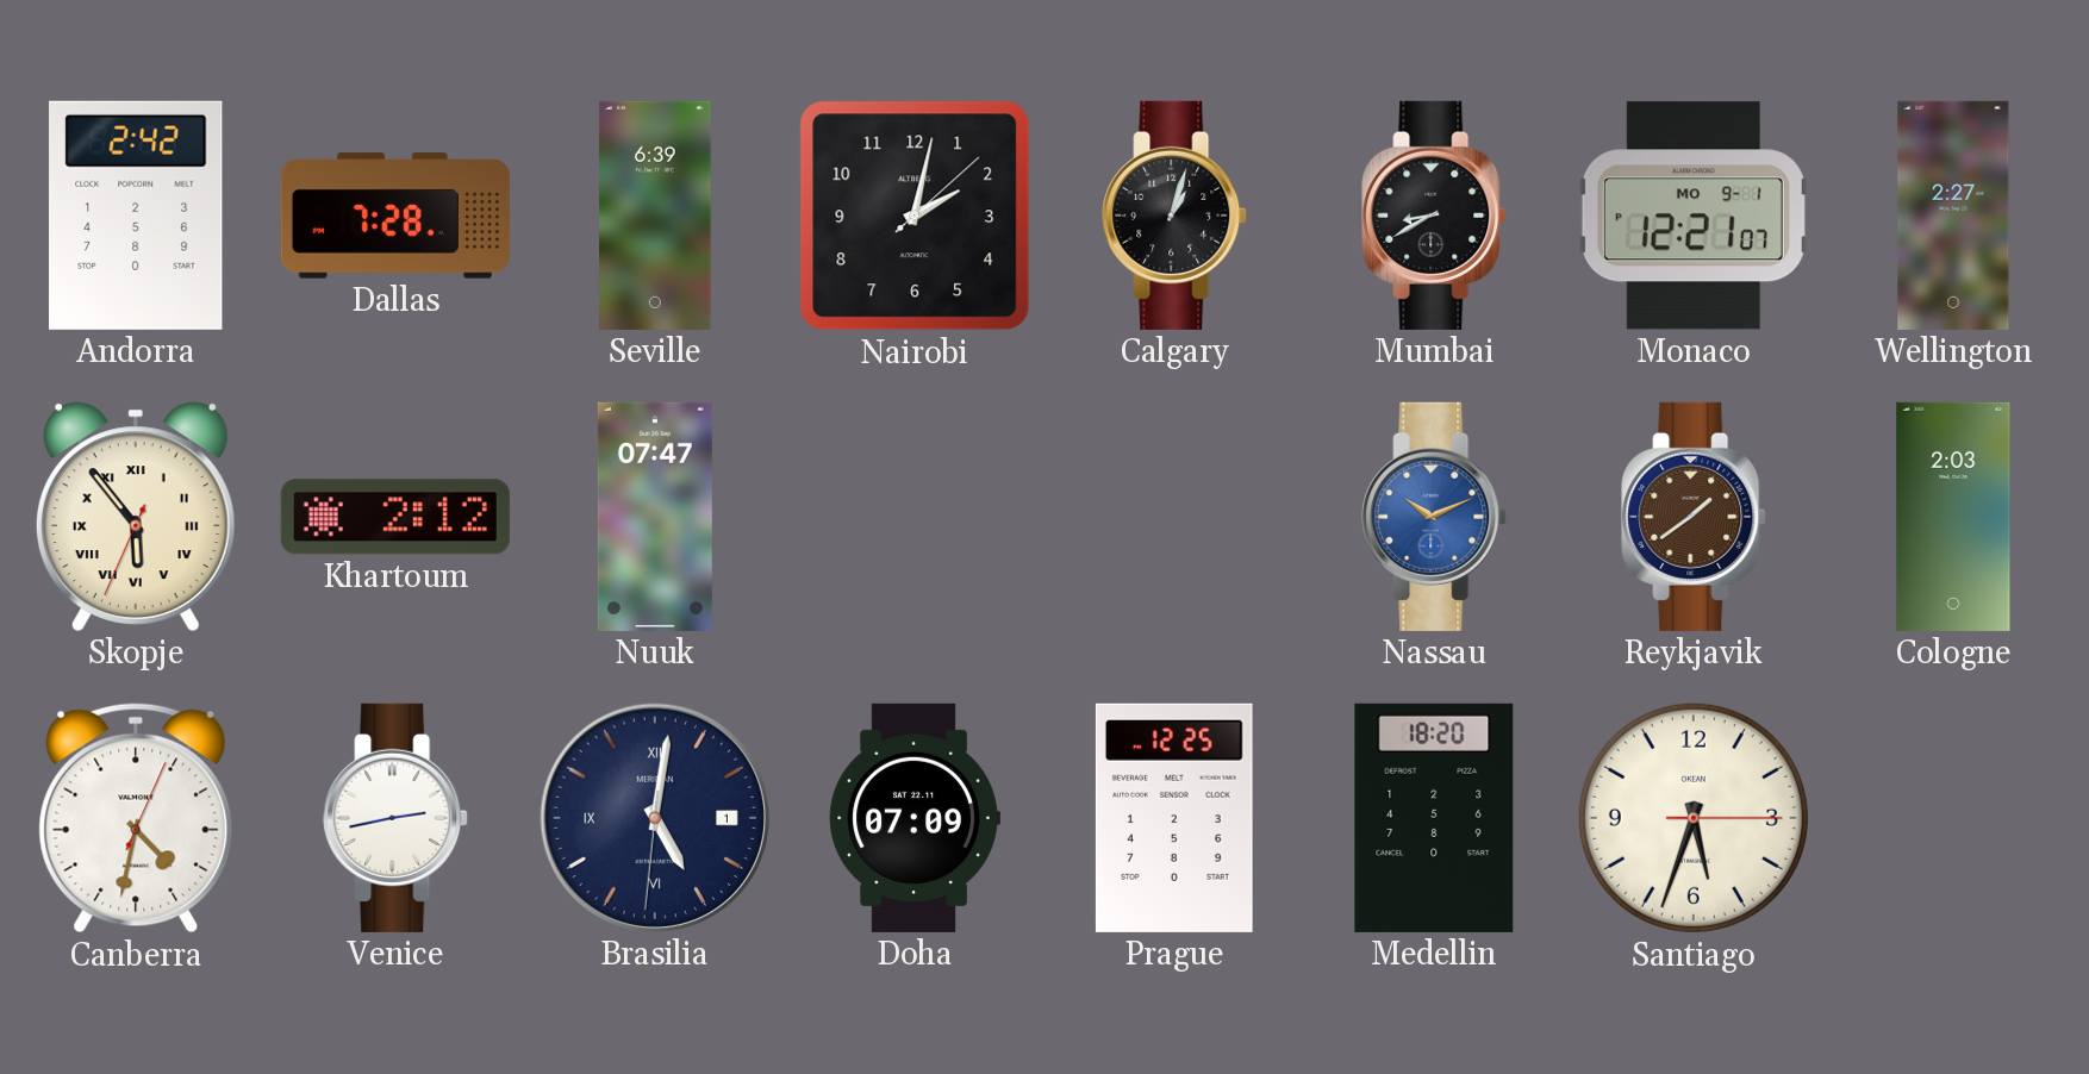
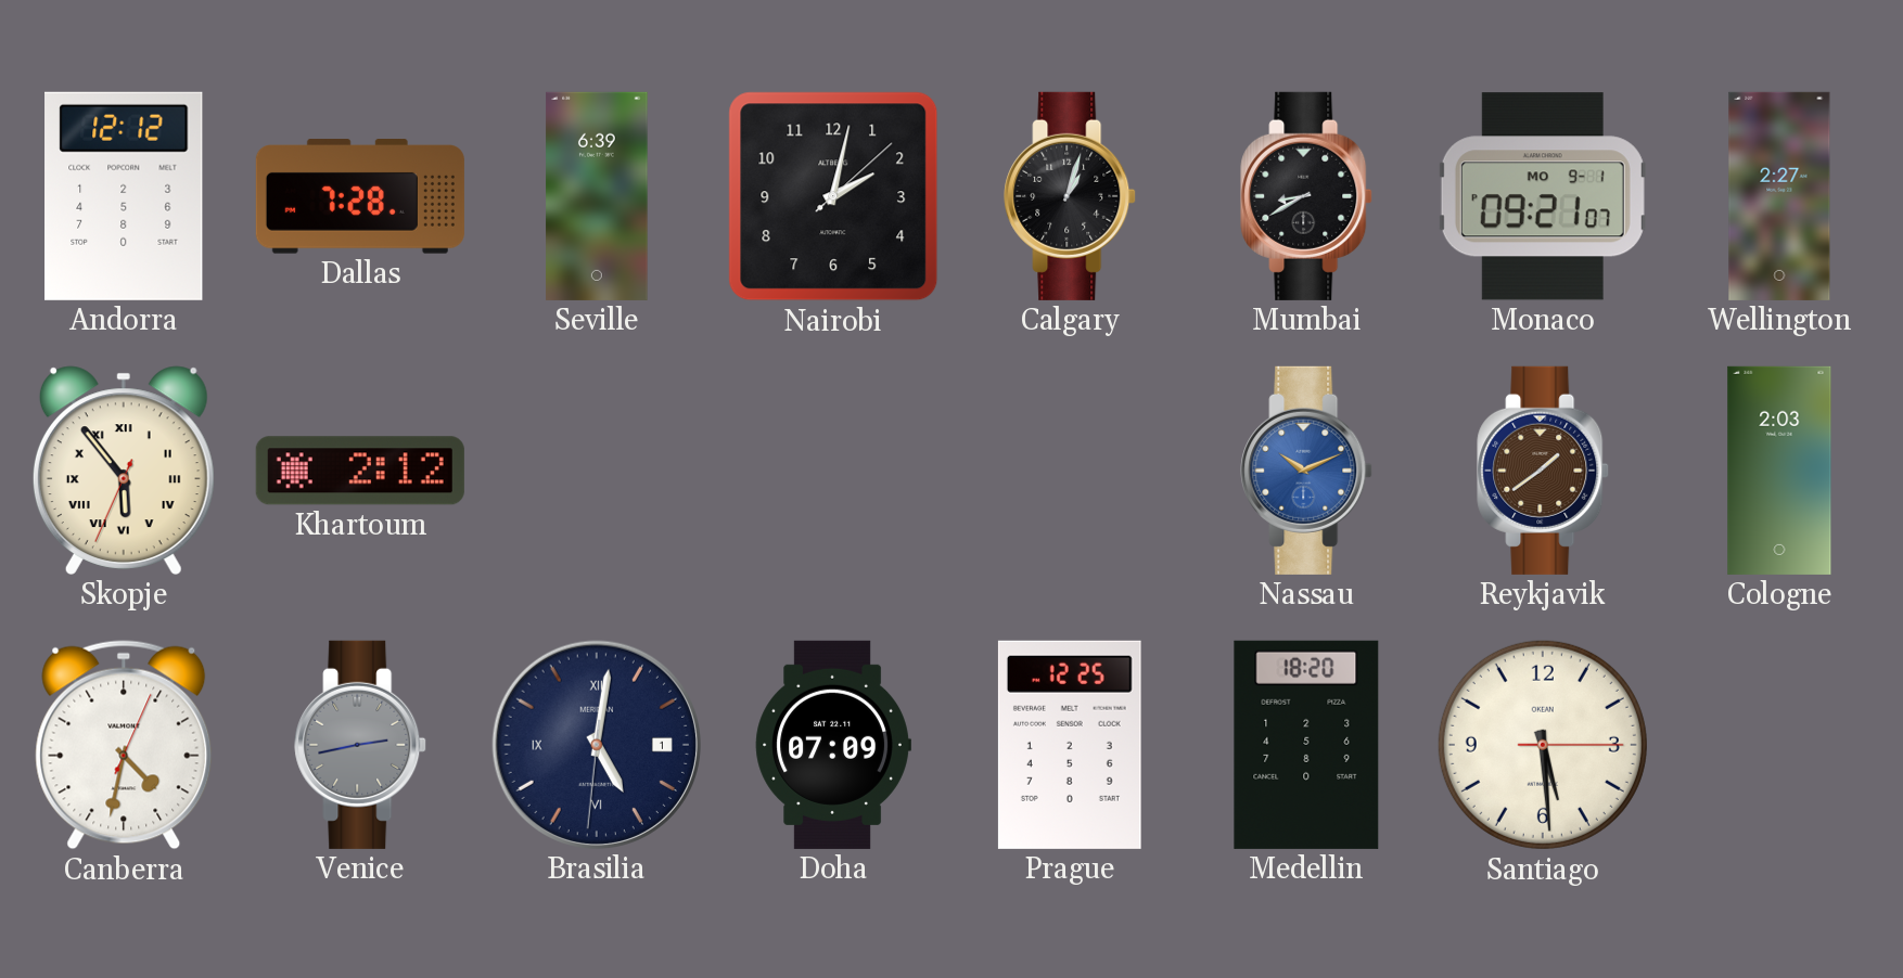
Andorra: 2:42 -> 12:12
Monaco: 12:21 -> 09:21
Nuuk: 07:47 -> none
Venice dial: white -> grey
Santiago: 5:33 -> 5:29
